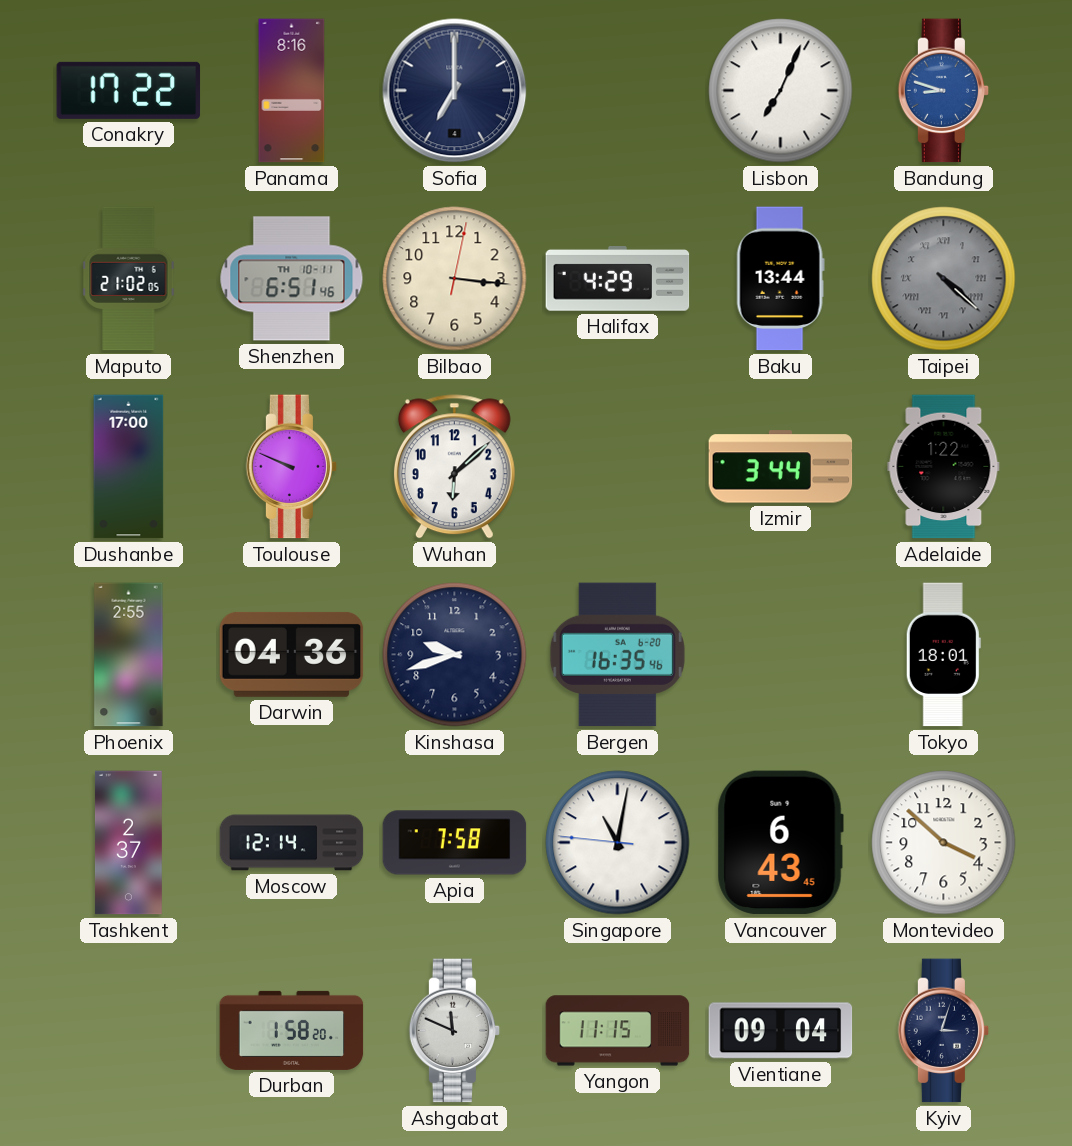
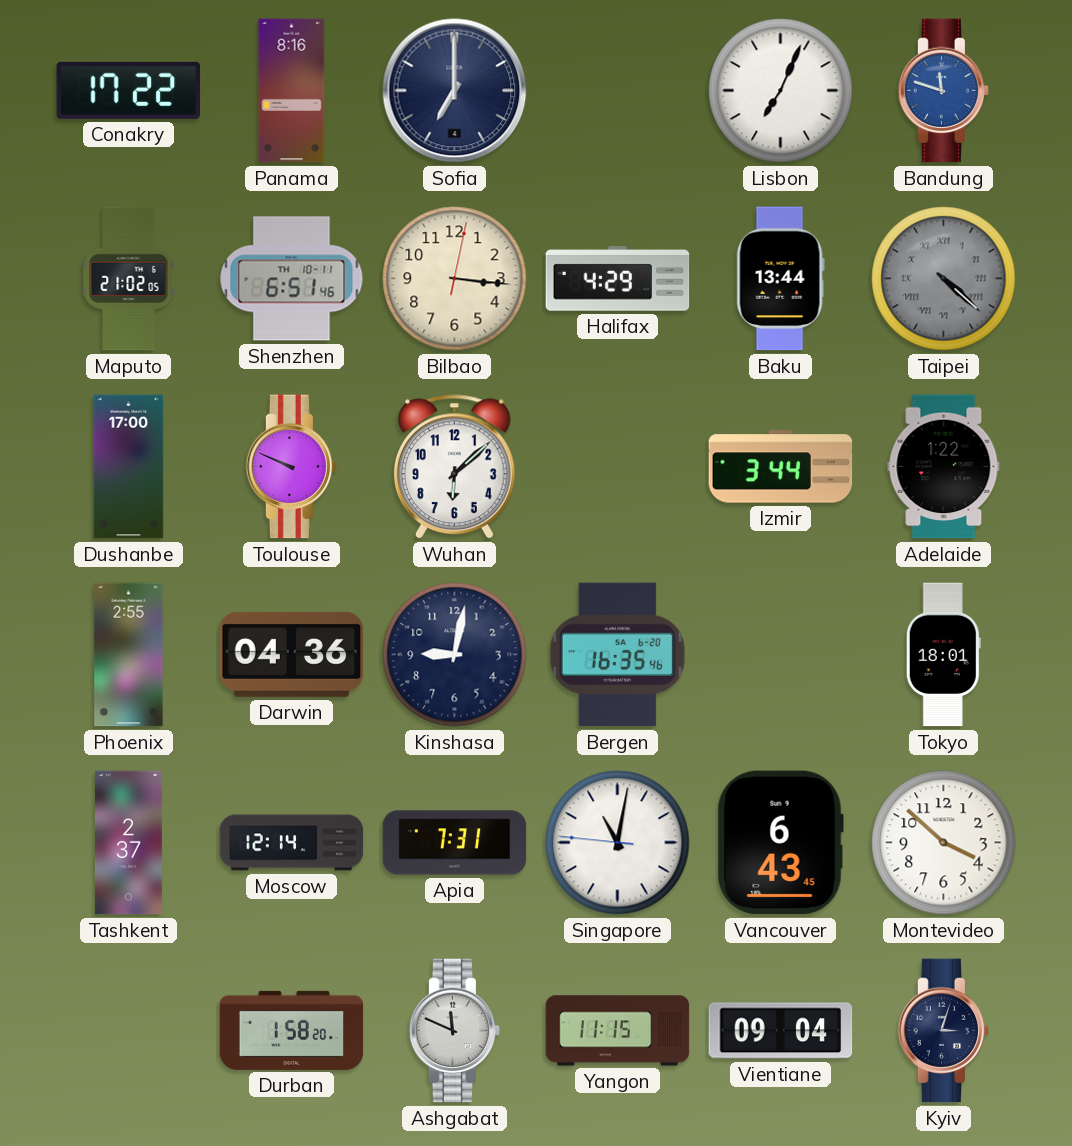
Bandung: 8:48 -> 11:48
Kinshasa: 9:42 -> 9:02
Apia: 7:58 -> 7:31
